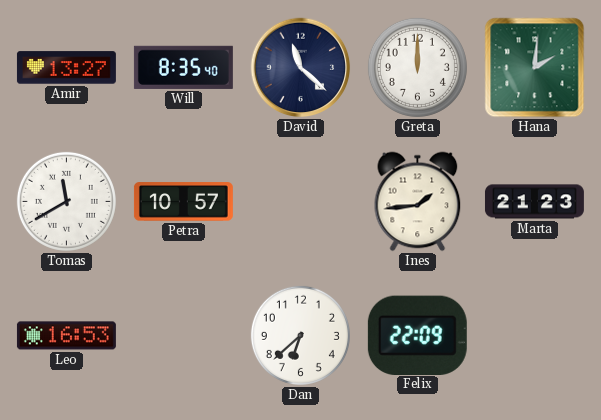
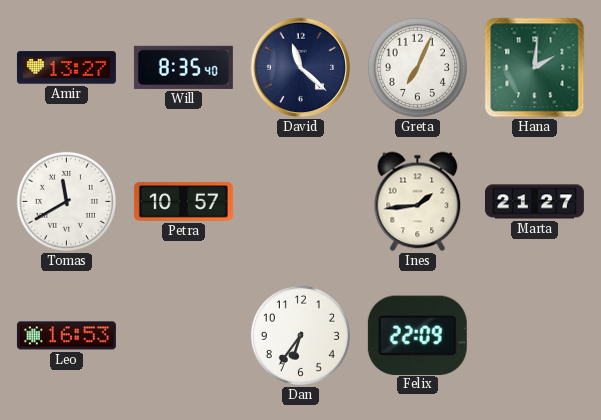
Greta: 12:00 -> 7:04
Marta: 21:23 -> 21:27
Dan: 6:38 -> 6:36
